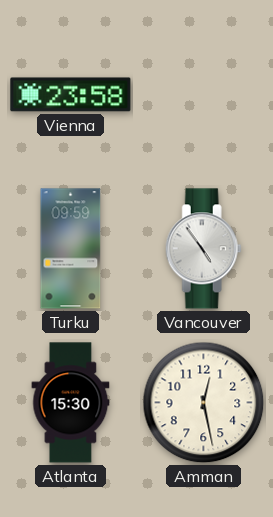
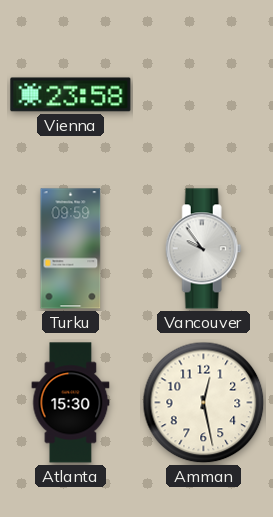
Vancouver: 4:54 -> 9:54
